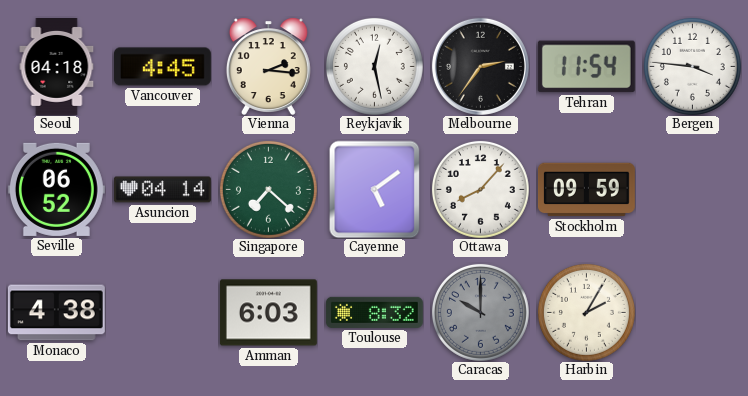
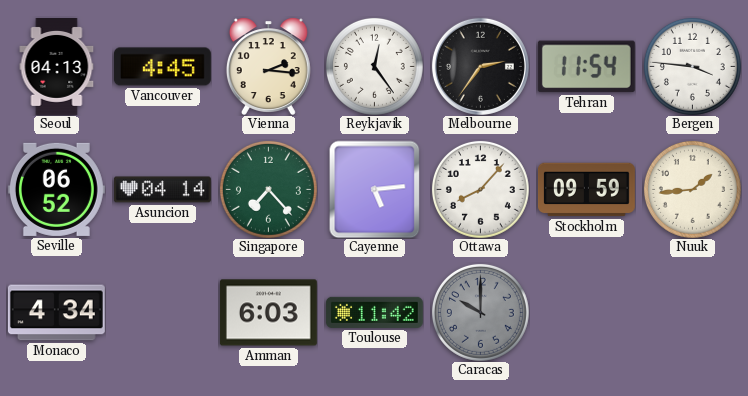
Seoul: 04:18 -> 04:13
Reykjavik: 12:28 -> 12:24
Singapore: 7:22 -> 7:23
Cayenne: 5:09 -> 5:14
Nuuk: none -> 1:44
Monaco: 4:38 -> 4:34
Toulouse: 8:32 -> 11:42
Harbin: 2:05 -> none
